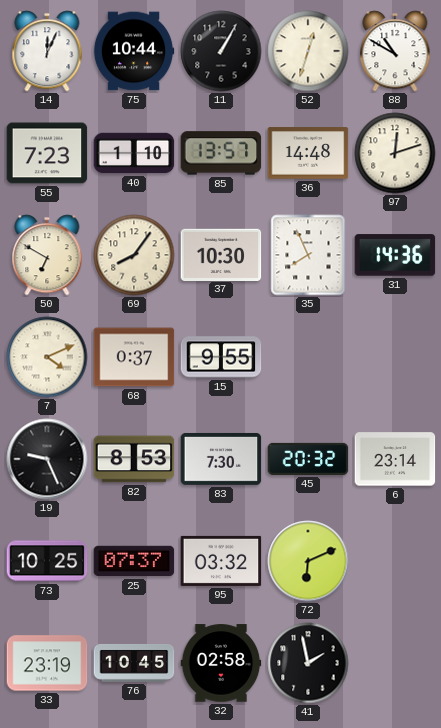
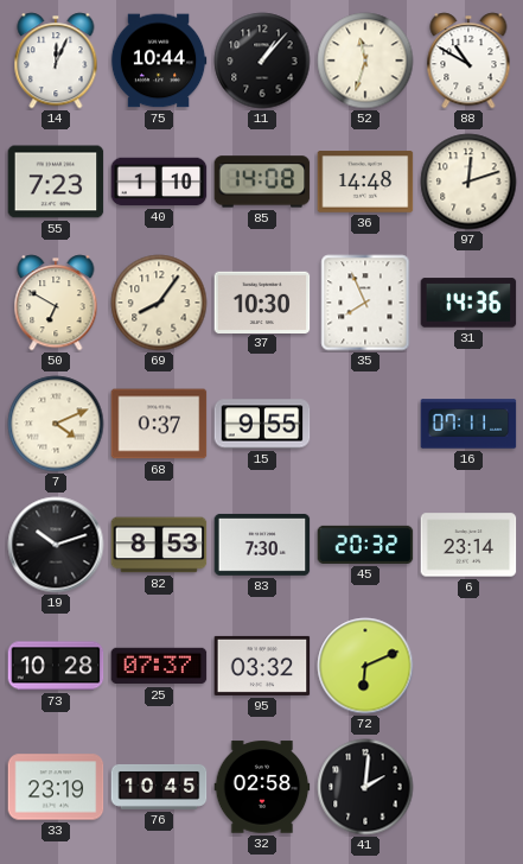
11: 1:05 -> 1:07
52: 12:33 -> 11:33
85: 13:57 -> 14:08
16: none -> 07:11
19: 9:26 -> 10:12
73: 10:25 -> 10:28
41: 1:58 -> 2:01
